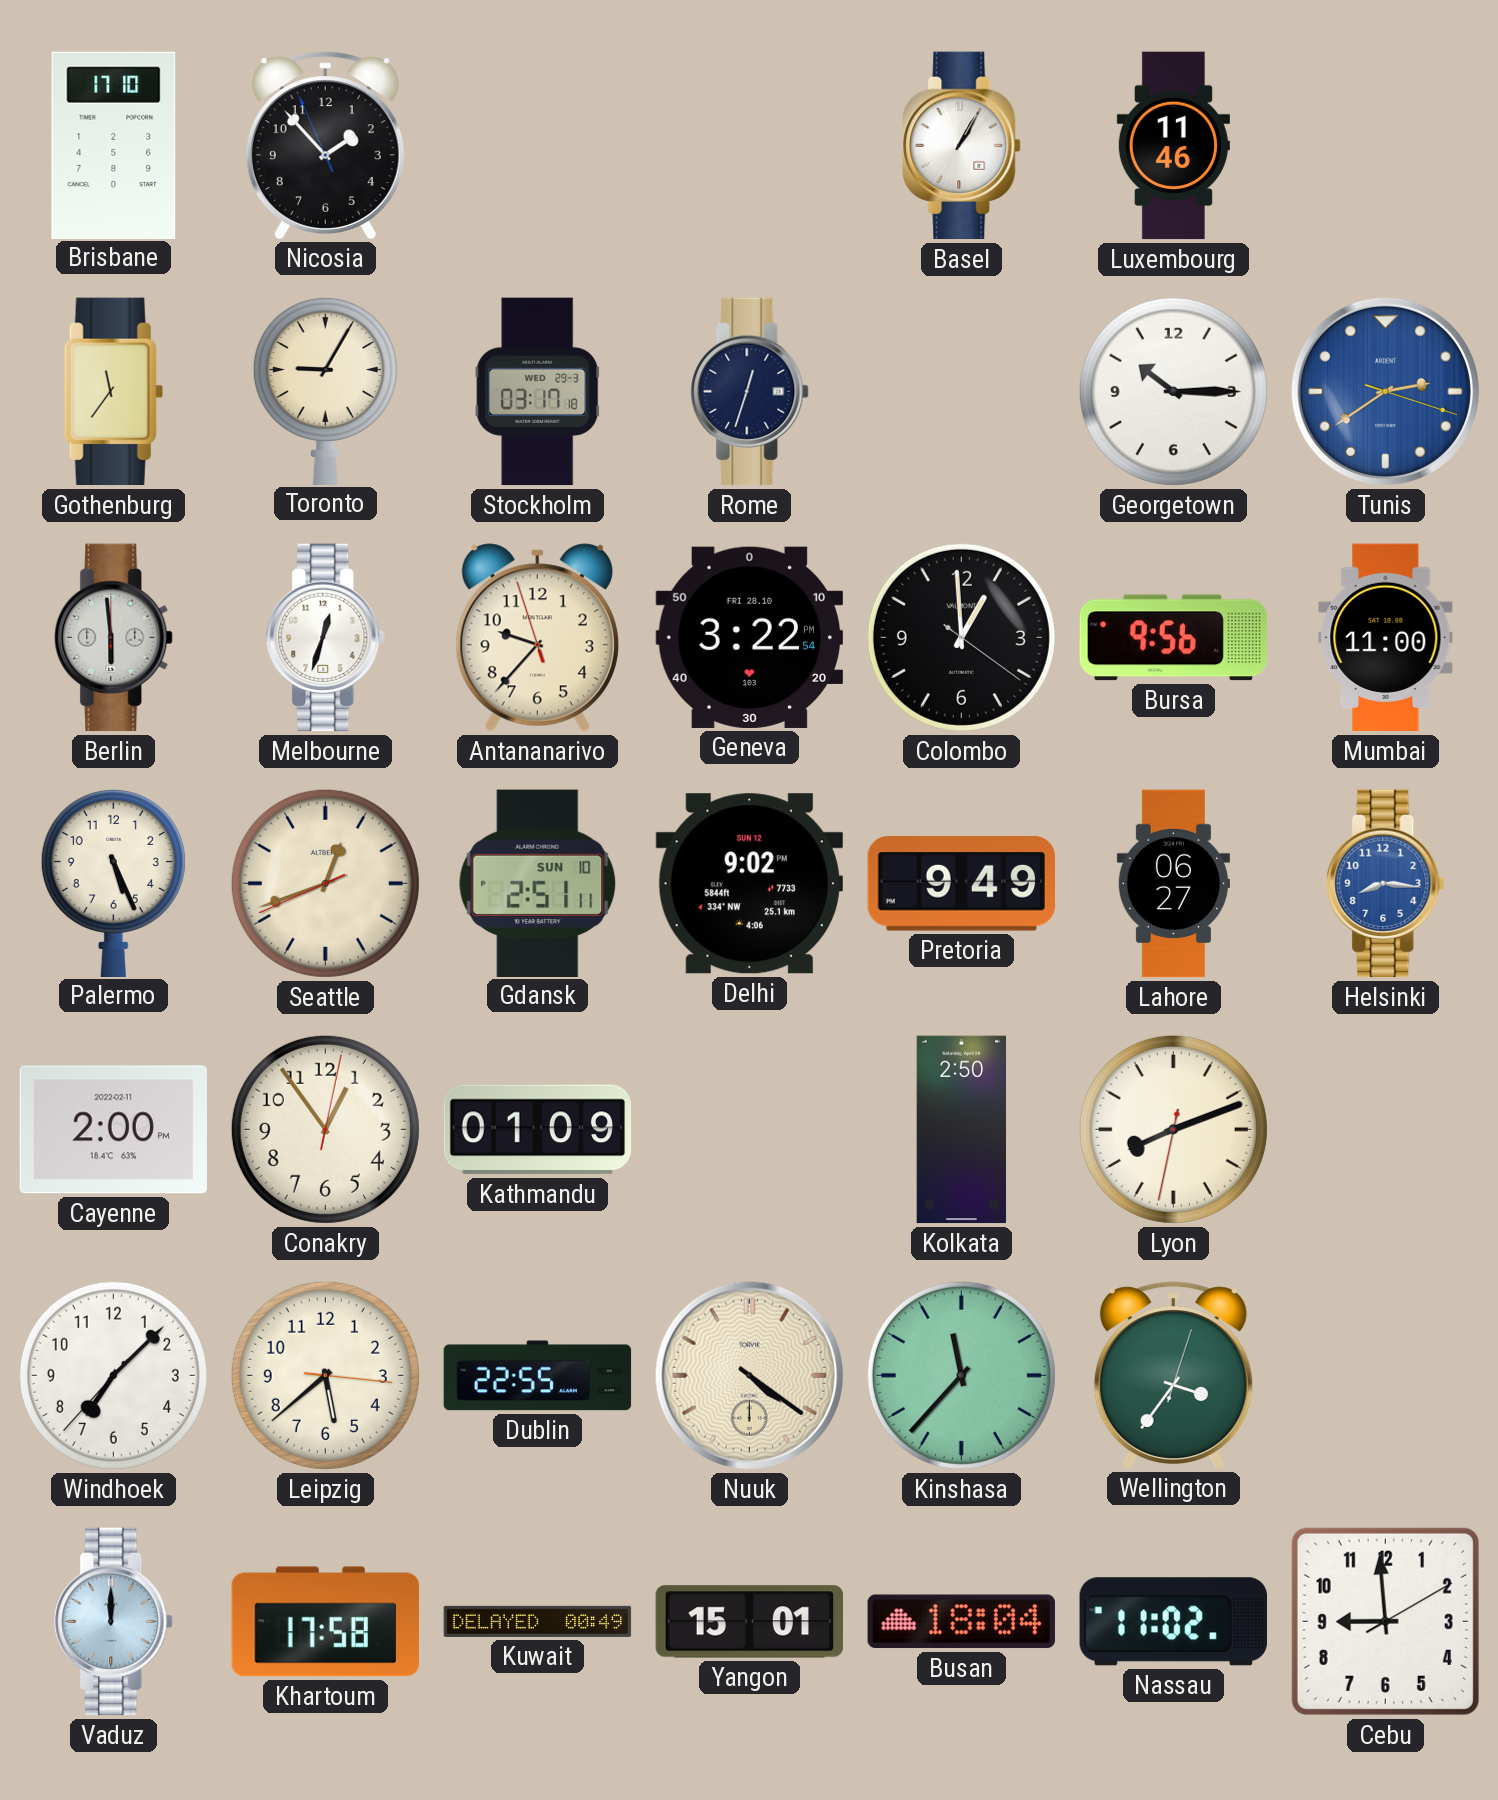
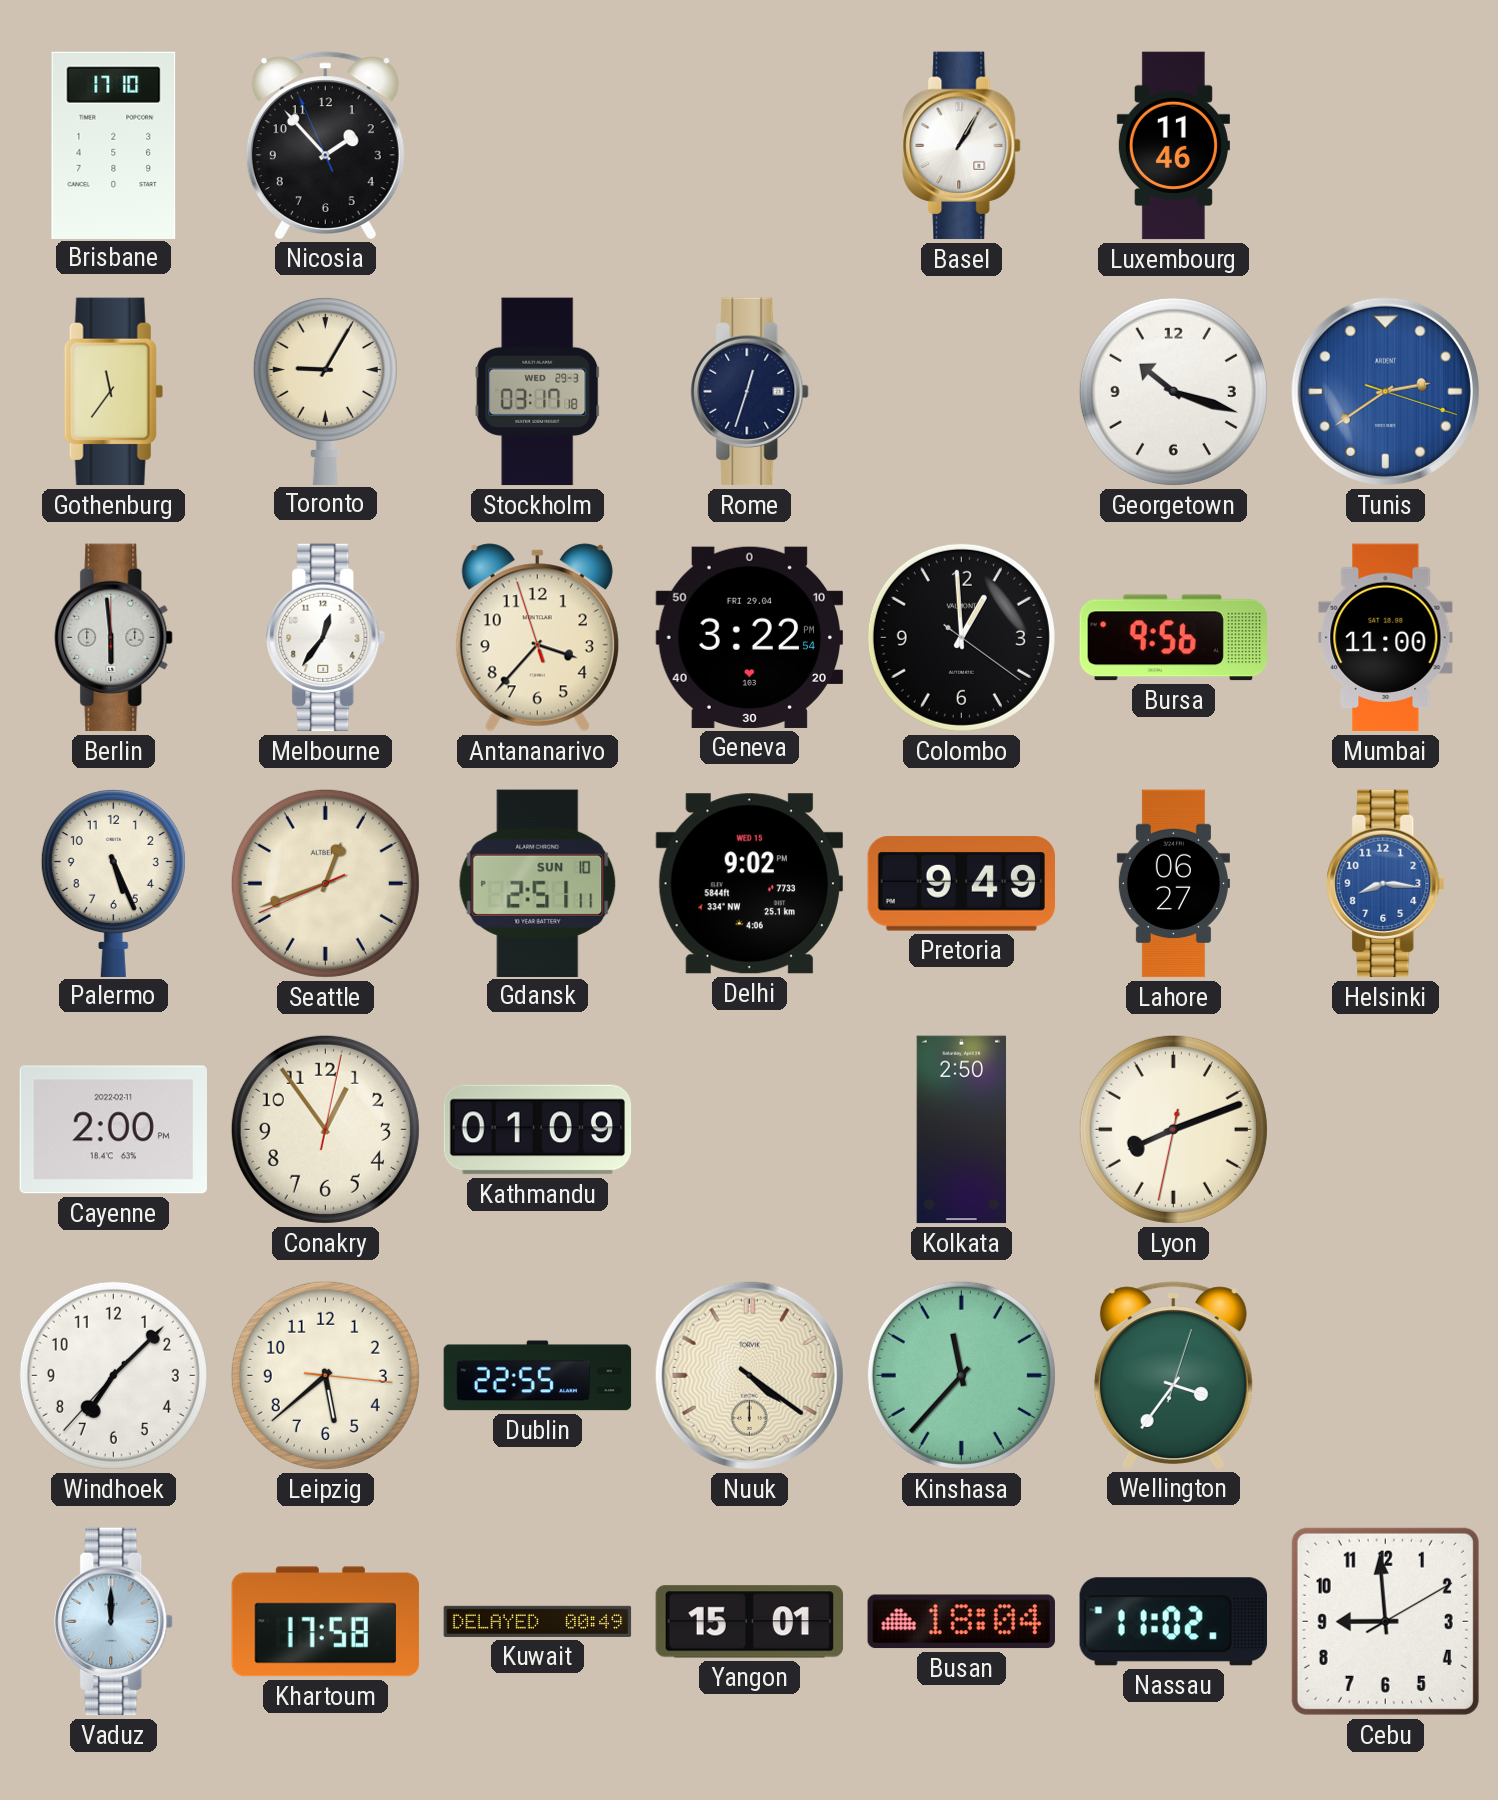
Georgetown: 10:15 -> 10:18
Melbourne: 12:33 -> 12:36
Antananarivo: 9:36 -> 3:36
Geneva date: FRI 28.10 -> FRI 29.04
Delhi date: SUN 12 -> WED 15
